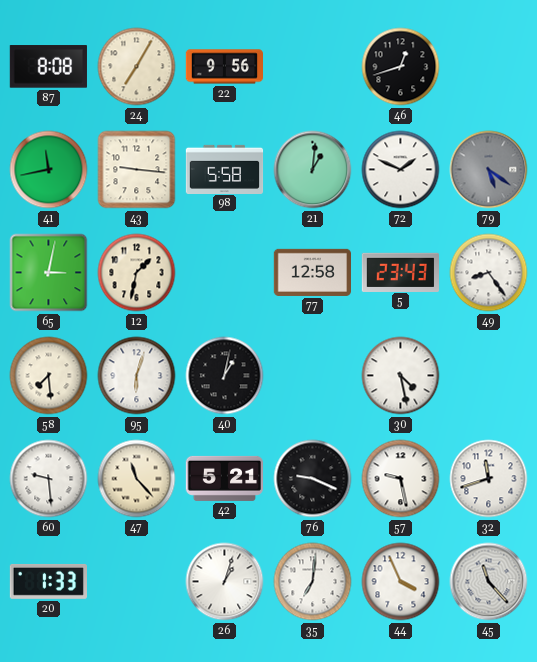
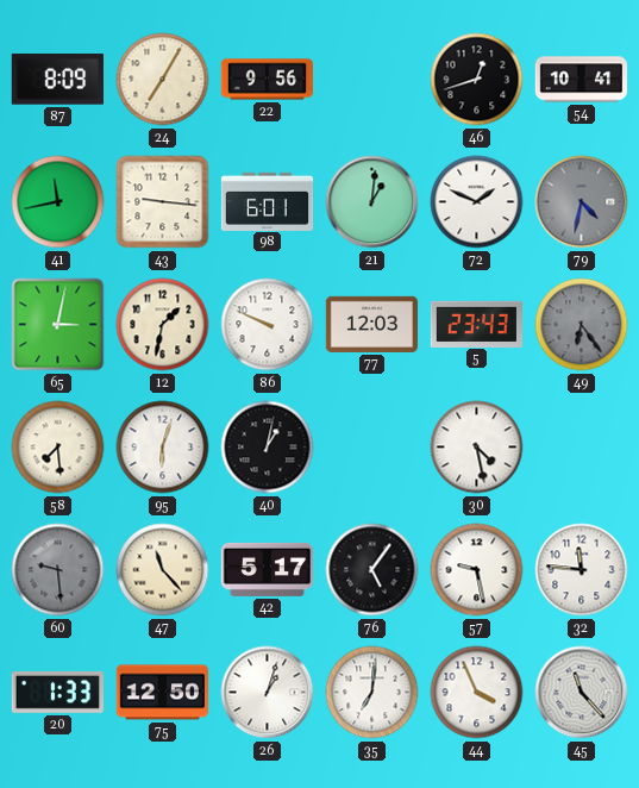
87: 8:08 -> 8:09
54: none -> 10:41
98: 5:58 -> 6:01
79: 5:21 -> 4:32
86: none -> 9:49
77: 12:58 -> 12:03
49: 8:24 -> 6:24
49 dial: white -> grey
60 dial: white -> grey
42: 5:21 -> 5:17
76: 9:19 -> 5:06
32: 11:42 -> 11:46
75: none -> 12:50
